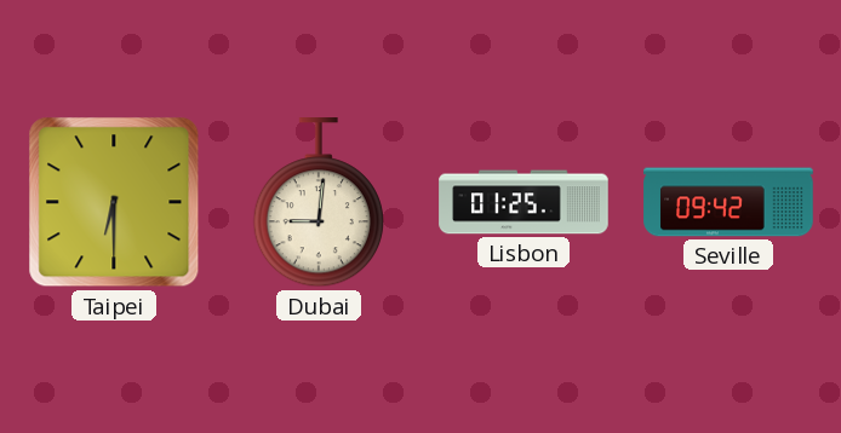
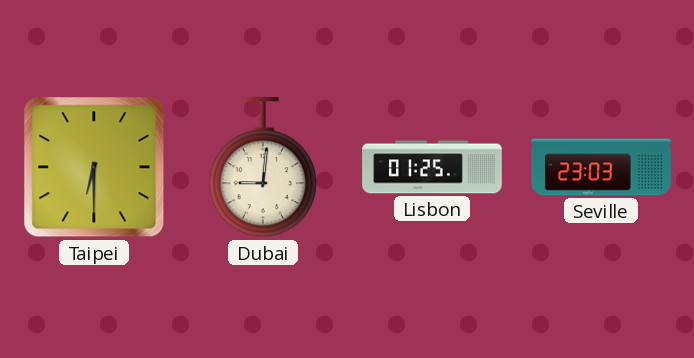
Seville: 09:42 -> 23:03
